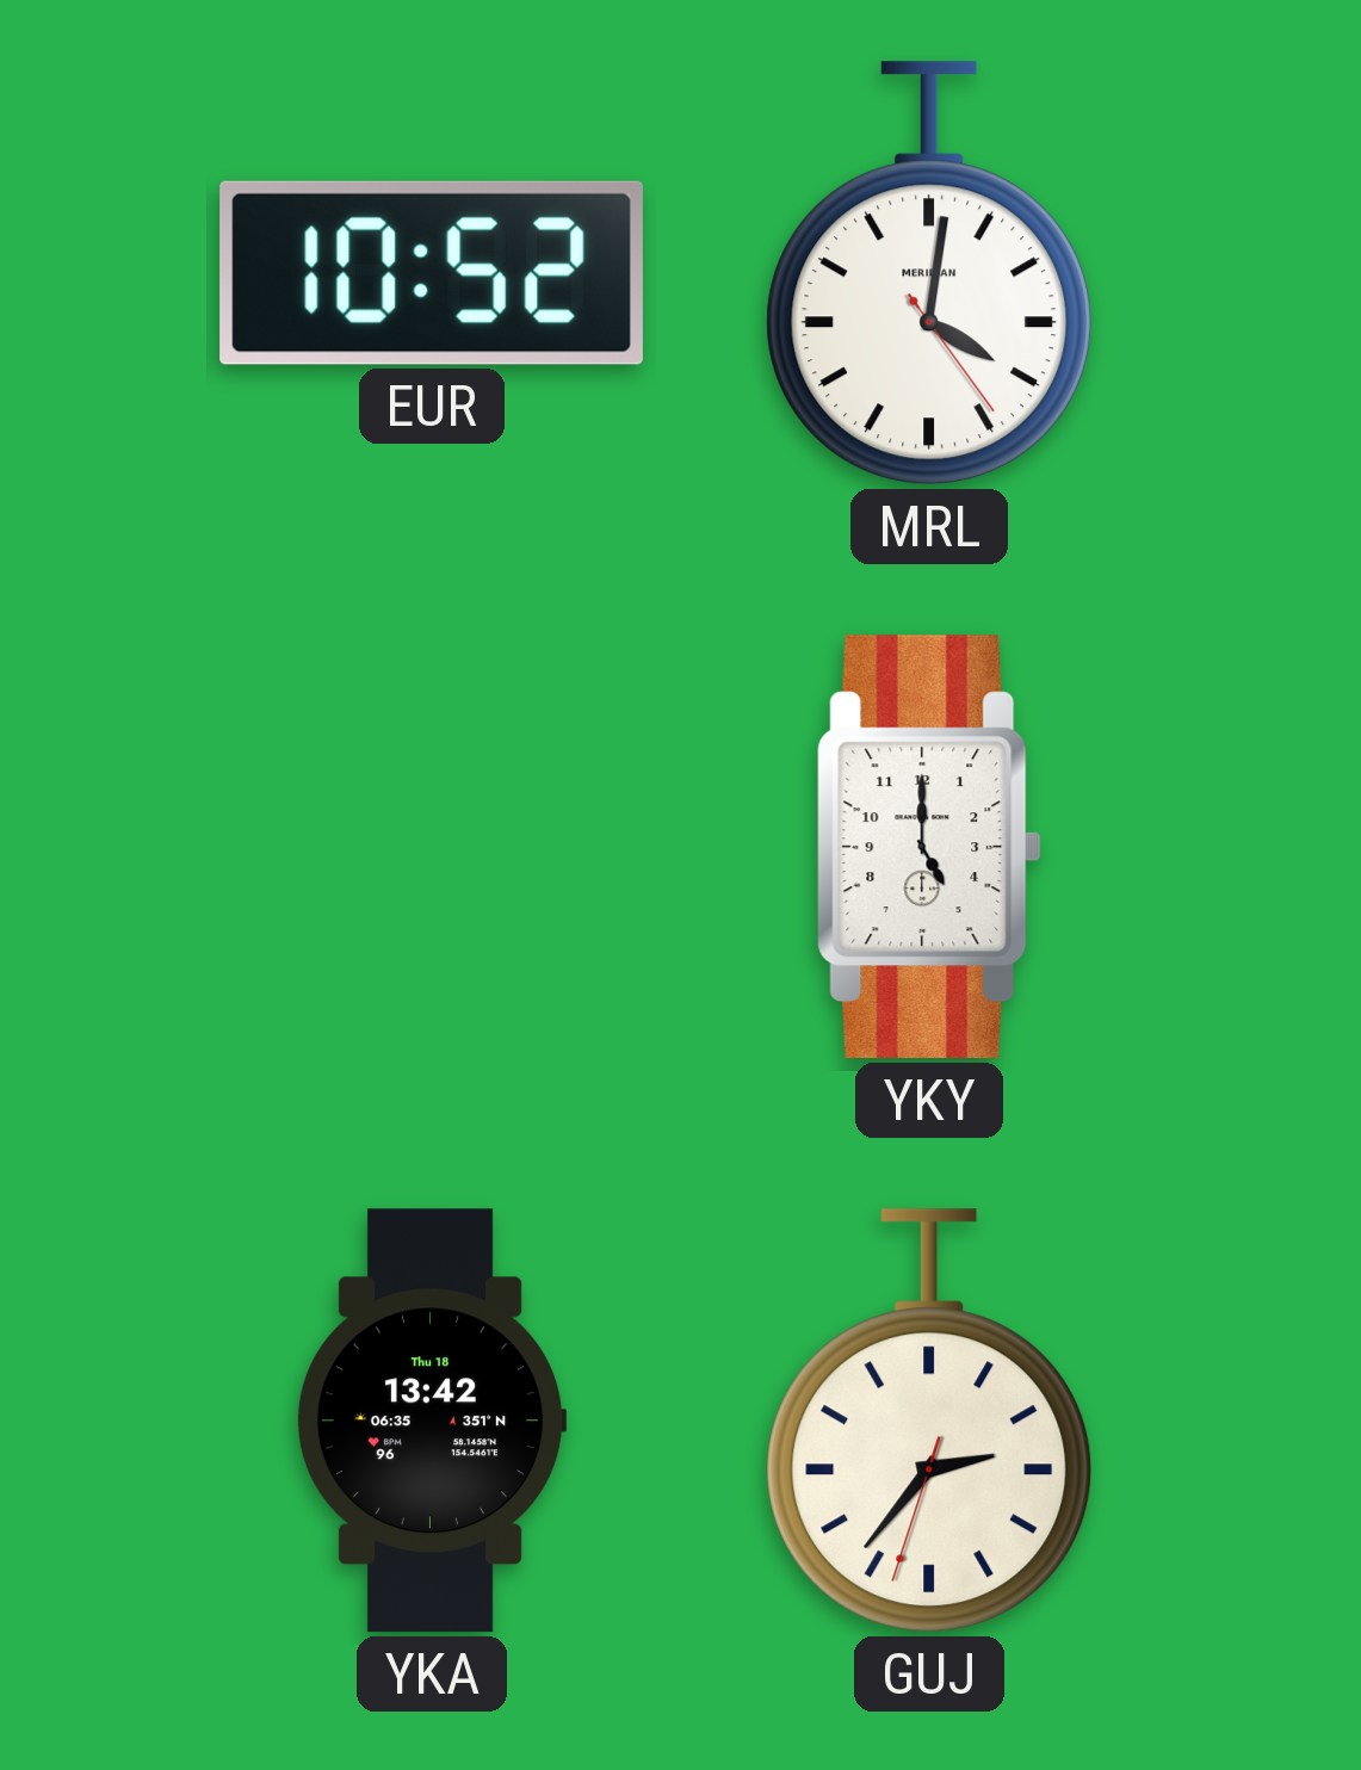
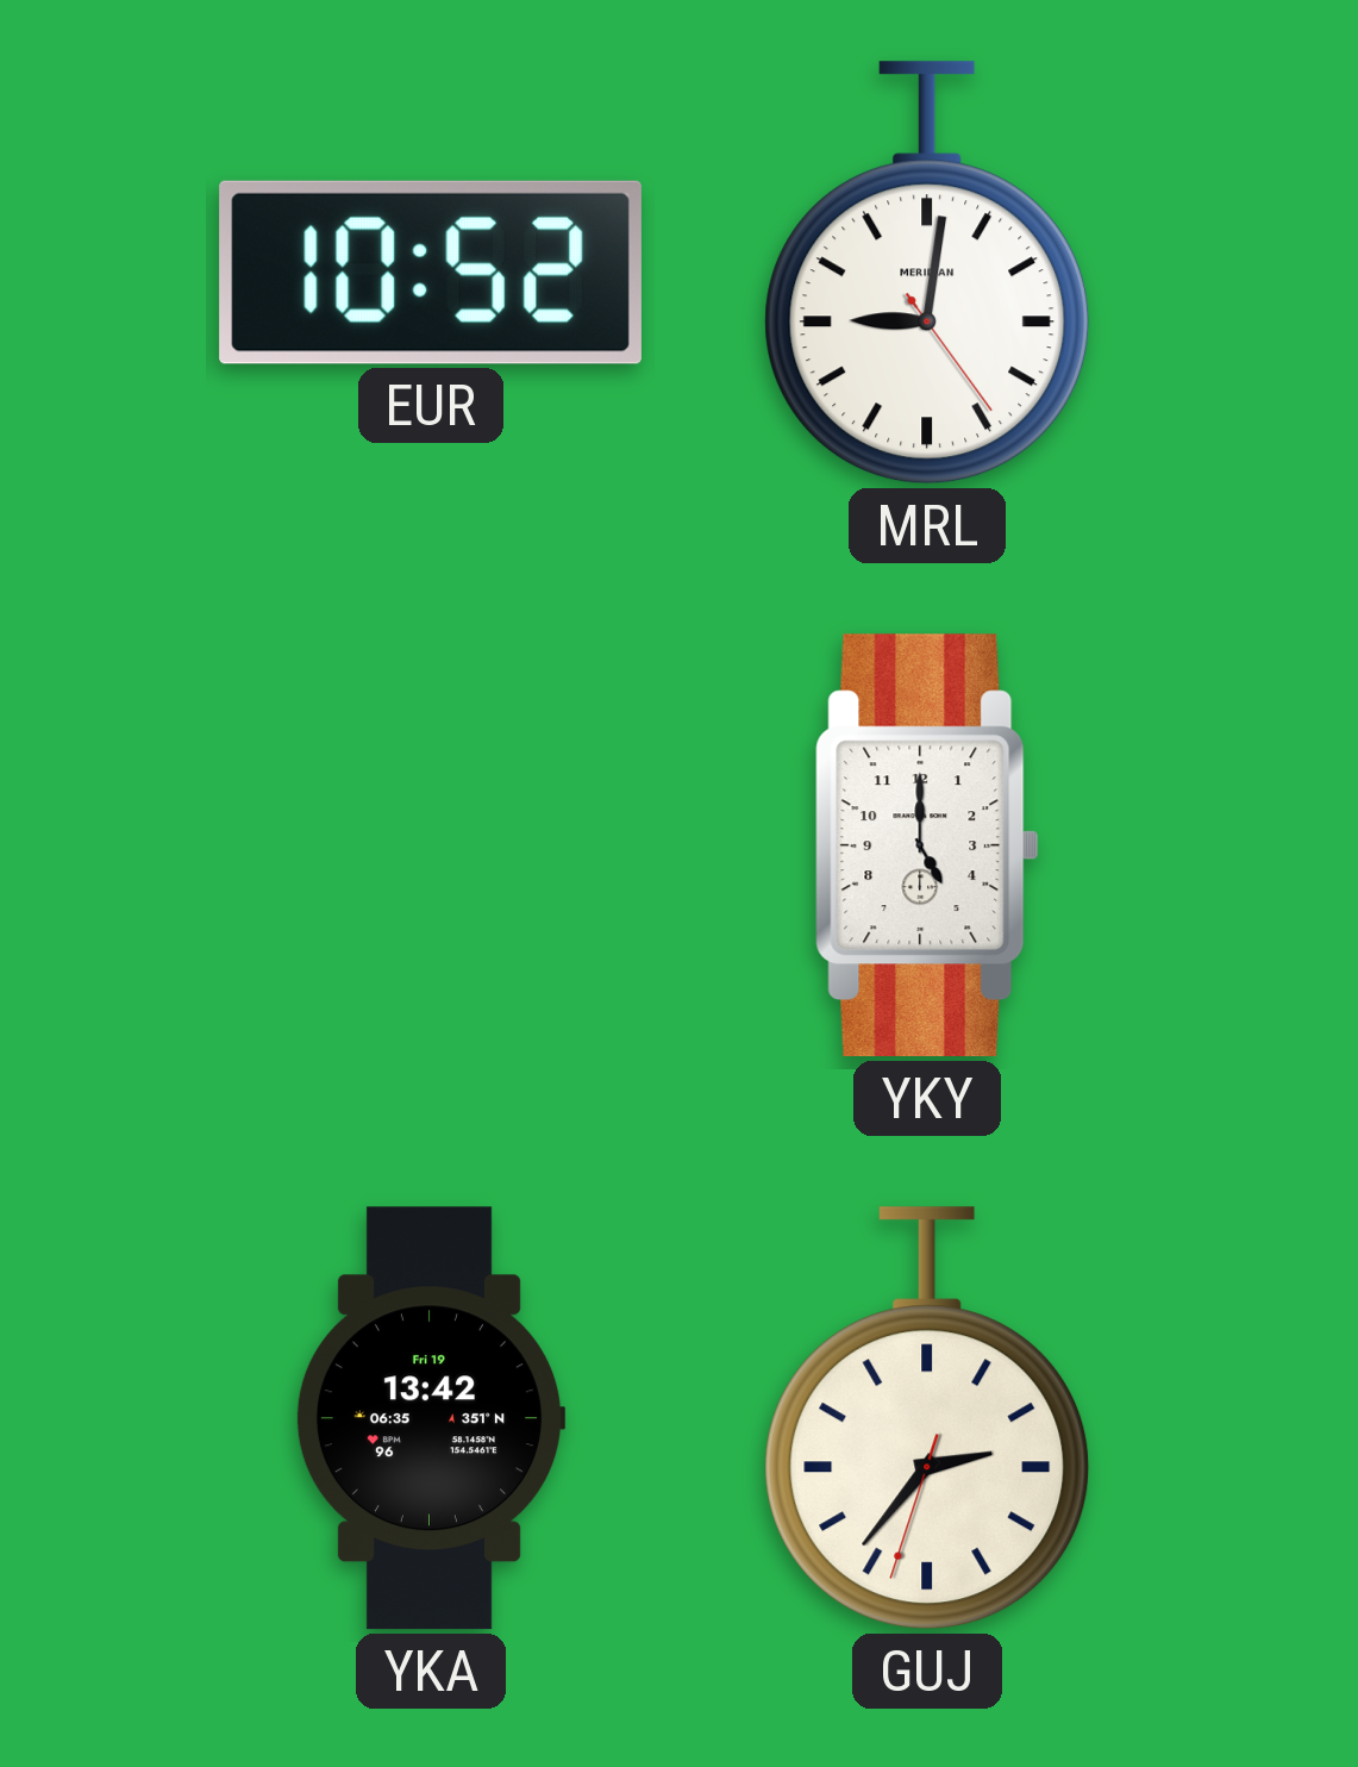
MRL: 4:01 -> 9:01
YKA date: Thu 18 -> Fri 19
